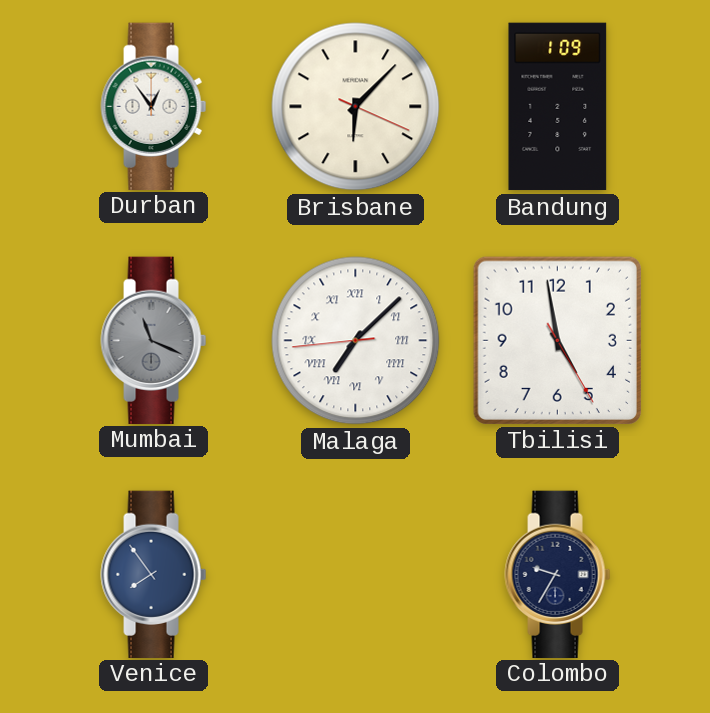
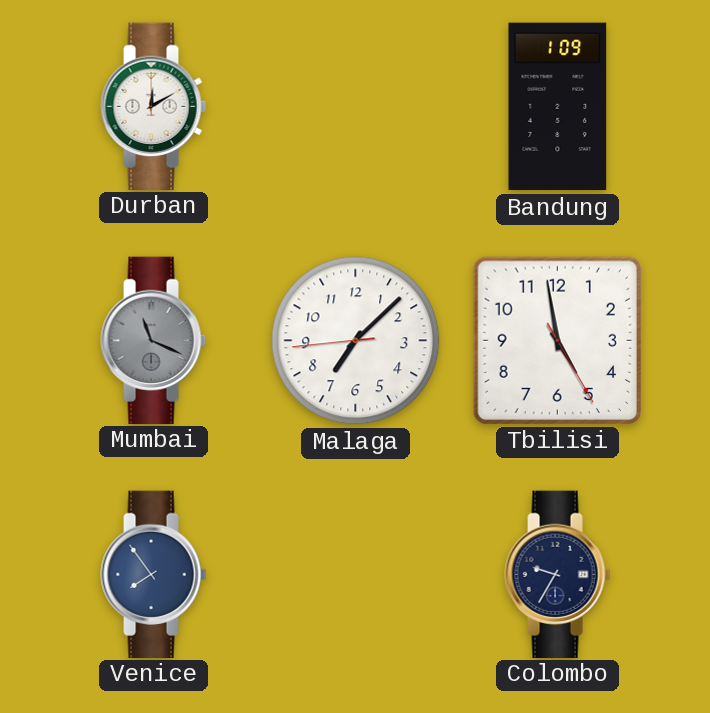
Durban: 12:54 -> 12:10
Brisbane: 6:07 -> none
Malaga numerals: Roman -> Arabic
